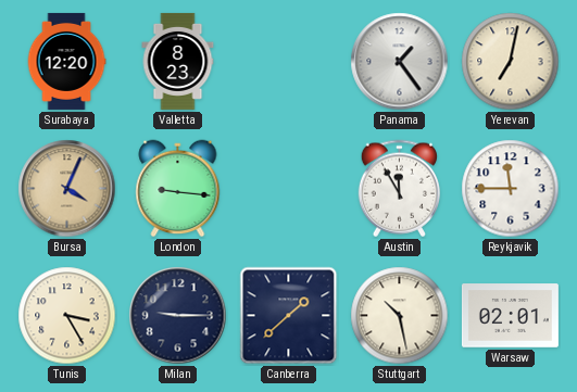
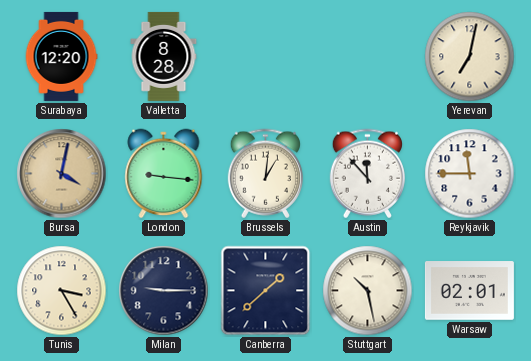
Valletta: 8:23 -> 8:28
Panama: 1:24 -> none
Bursa: 4:04 -> 4:02
Brussels: none -> 1:01
Austin: 11:55 -> 11:53
